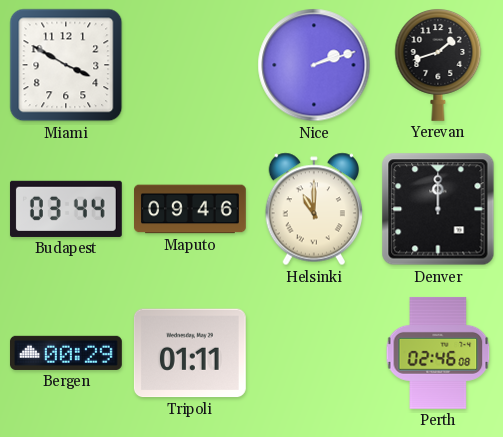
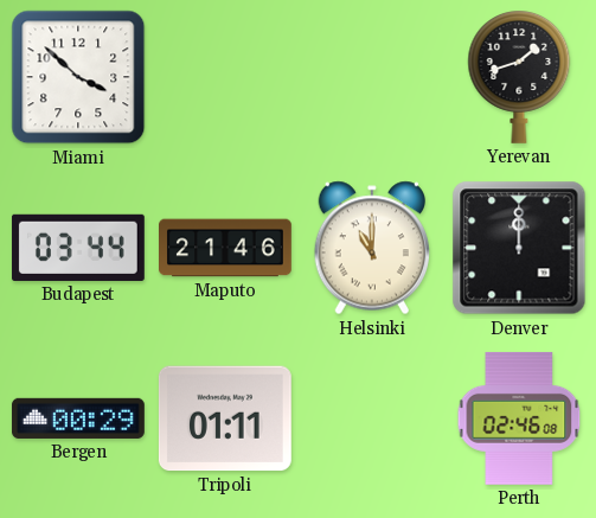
Miami: 3:50 -> 3:52
Nice: 2:12 -> none
Maputo: 09:46 -> 21:46
